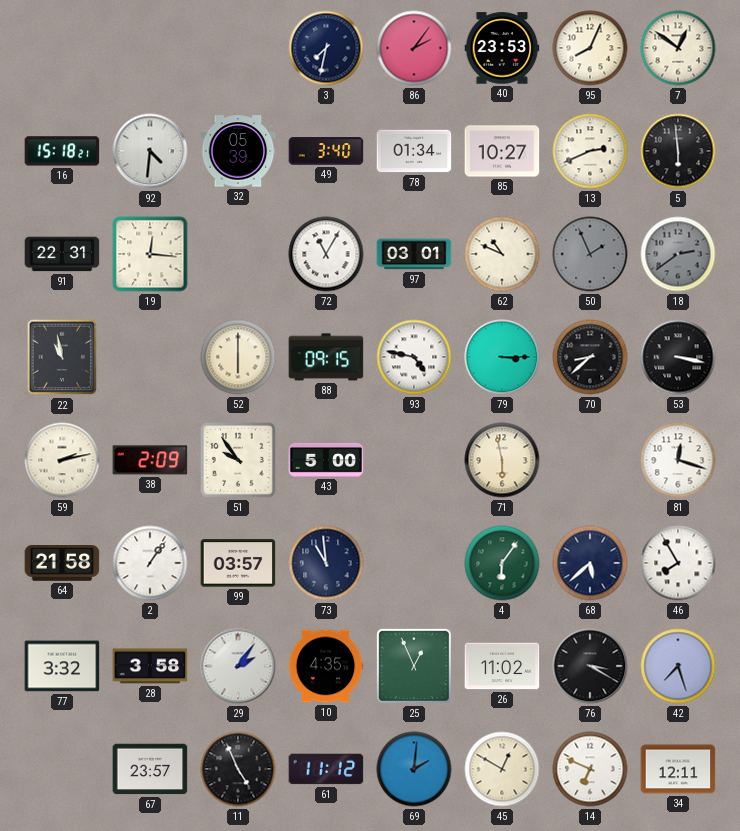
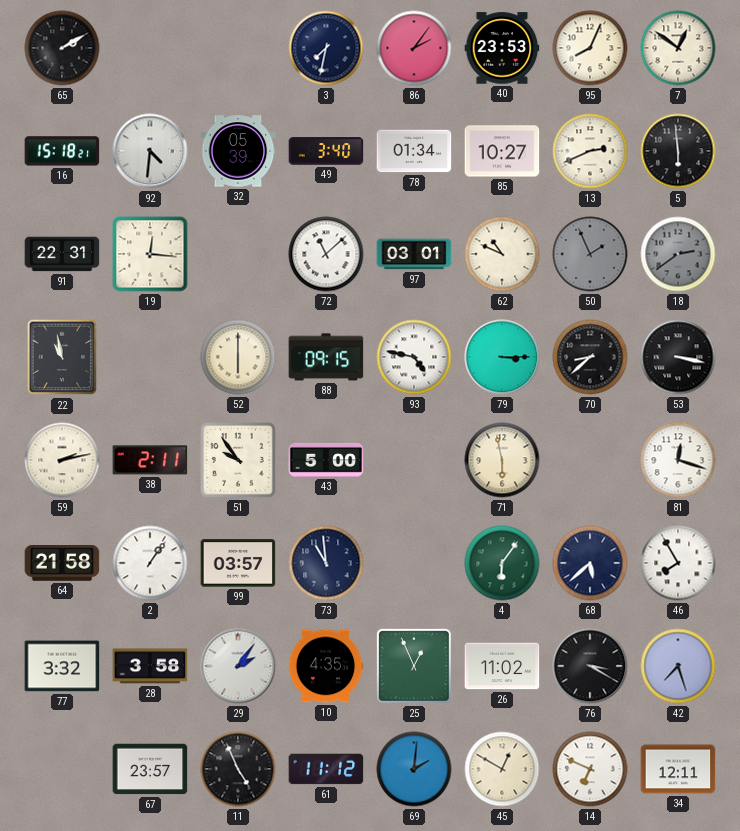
65: none -> 2:10
72: 11:05 -> 11:08
38: 2:09 -> 2:11
